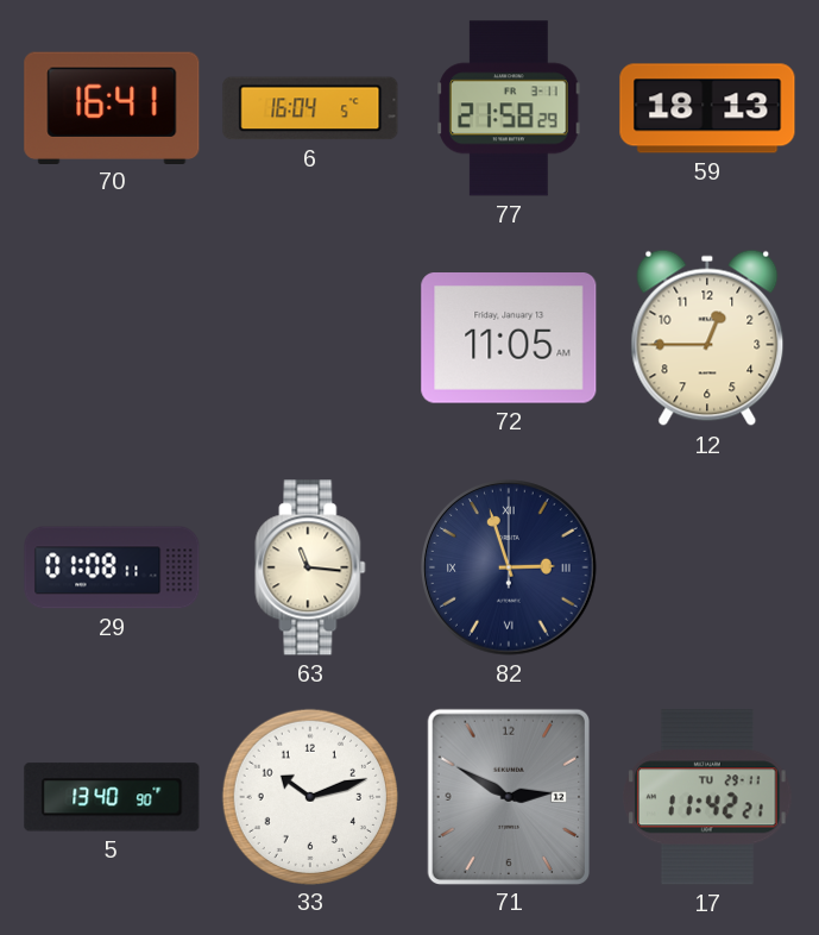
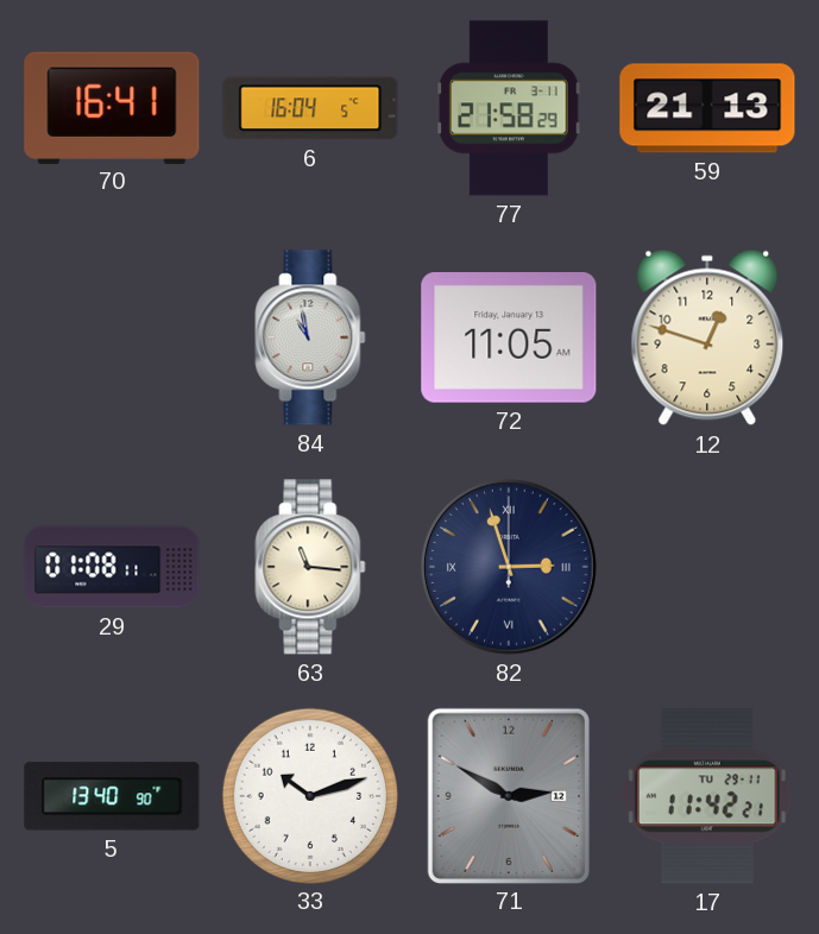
59: 18:13 -> 21:13
84: none -> 10:58
12: 12:45 -> 12:48
